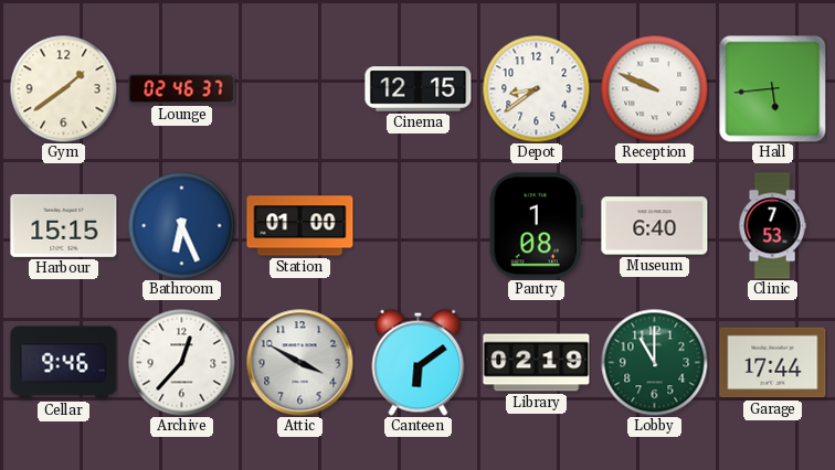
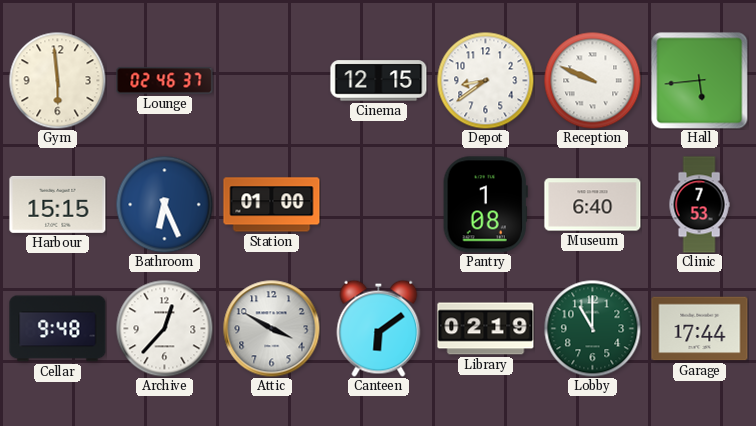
Gym: 1:39 -> 5:59
Cellar: 9:46 -> 9:48
